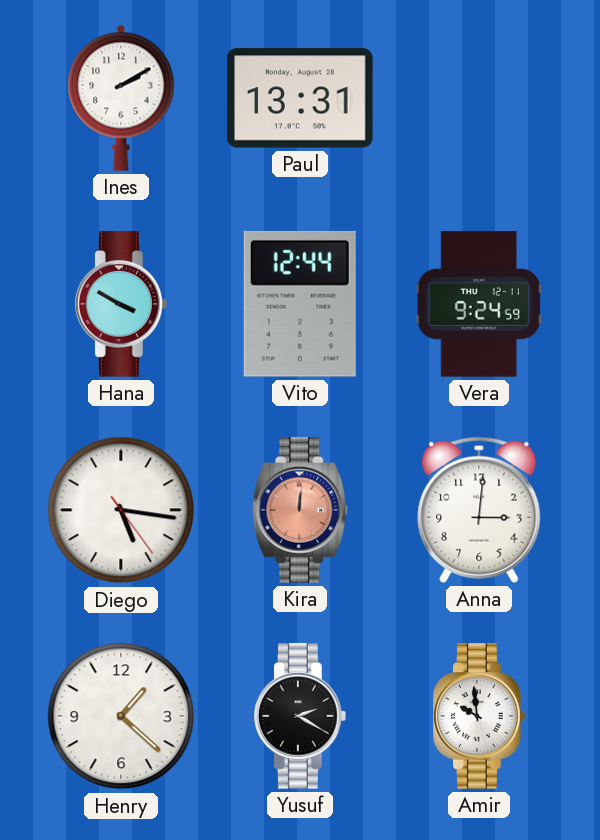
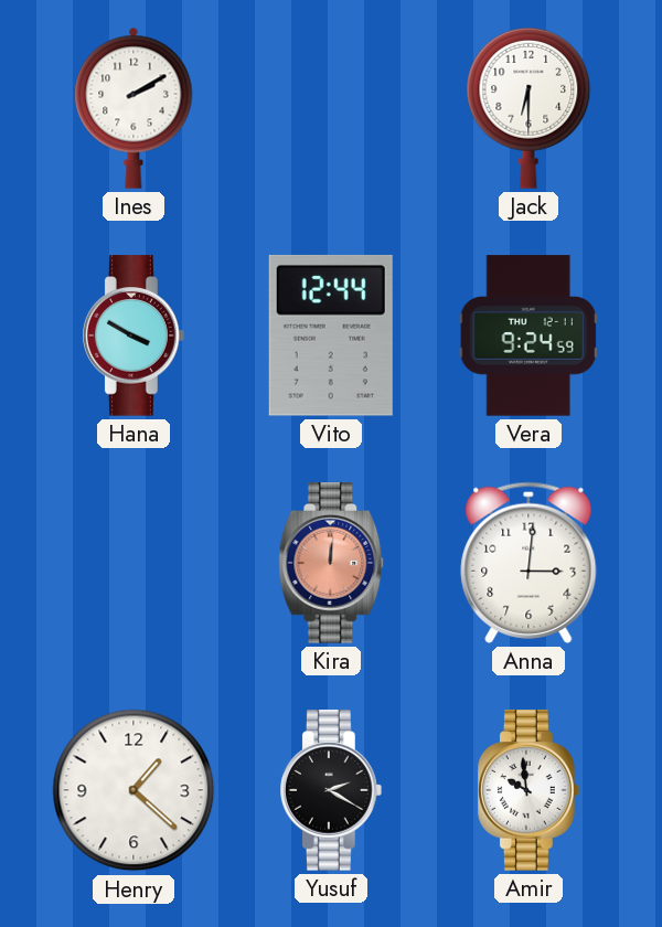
Paul: 13:31 -> none
Jack: none -> 6:30
Diego: 5:16 -> none
